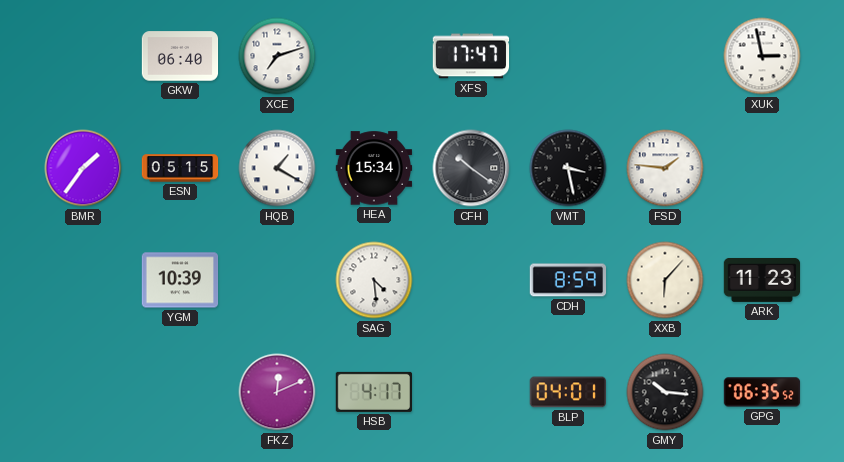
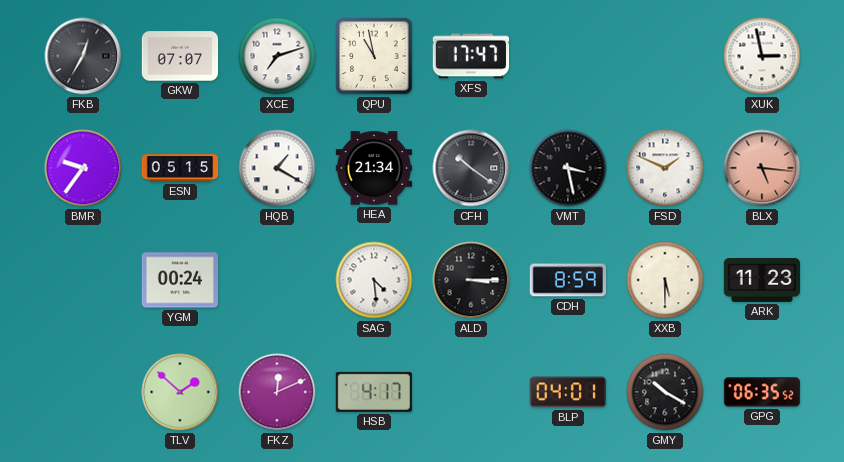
FKB: none -> 12:35
GKW: 06:40 -> 07:07
QPU: none -> 10:58
BMR: 1:36 -> 9:36
HEA: 15:34 -> 21:34
FSD: 1:46 -> 1:49
BLX: none -> 5:16
YGM: 10:39 -> 00:24
ALD: none -> 3:15
XXB: 6:07 -> 5:30
TLV: none -> 1:52
GMY: 10:16 -> 10:20
